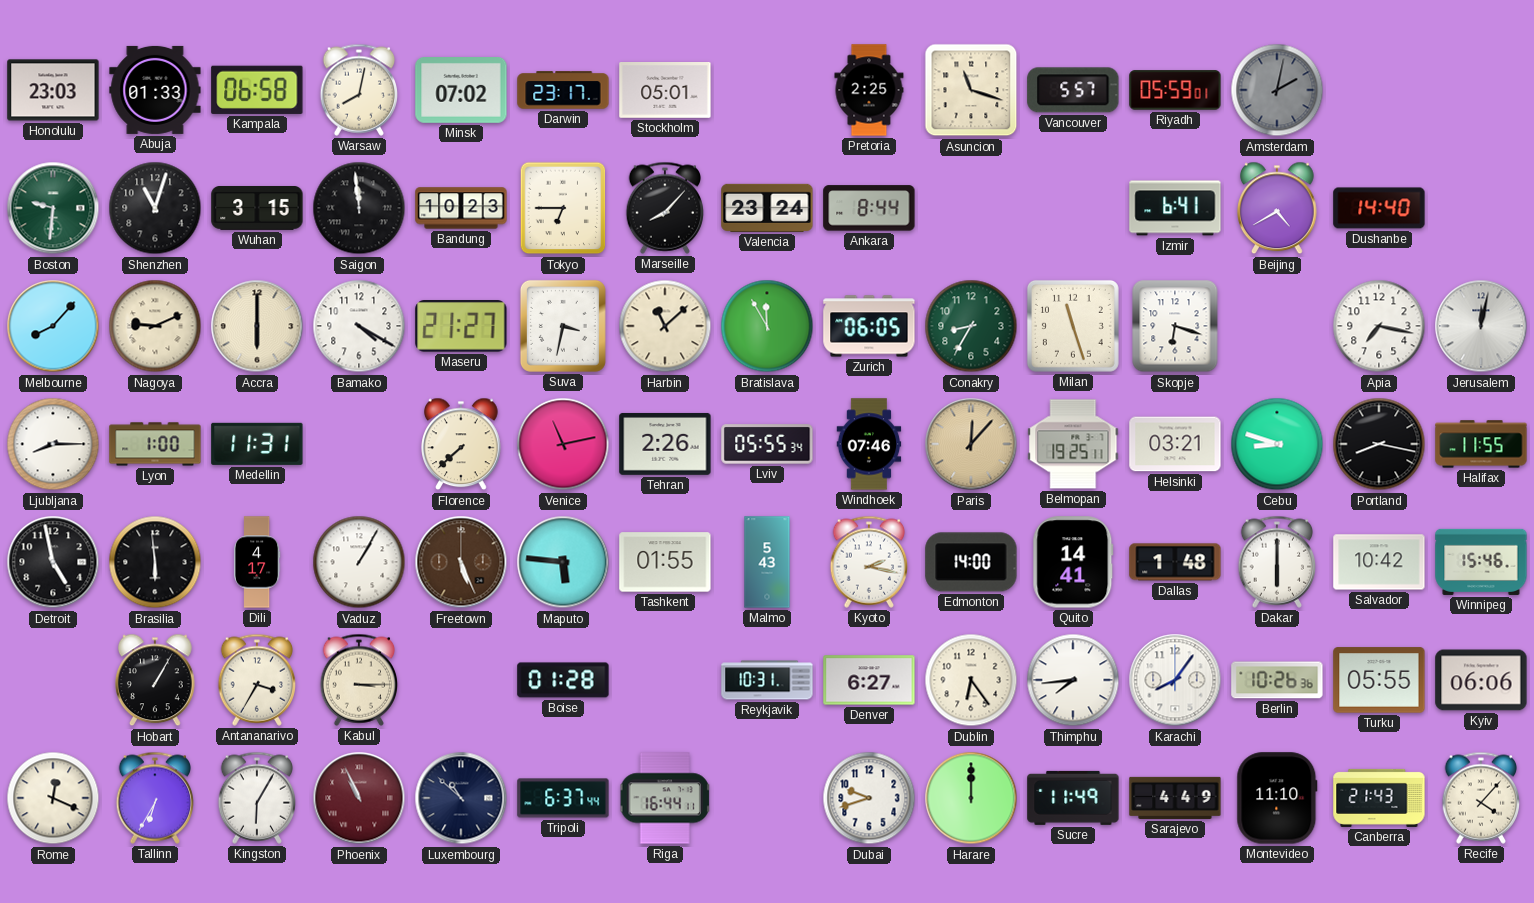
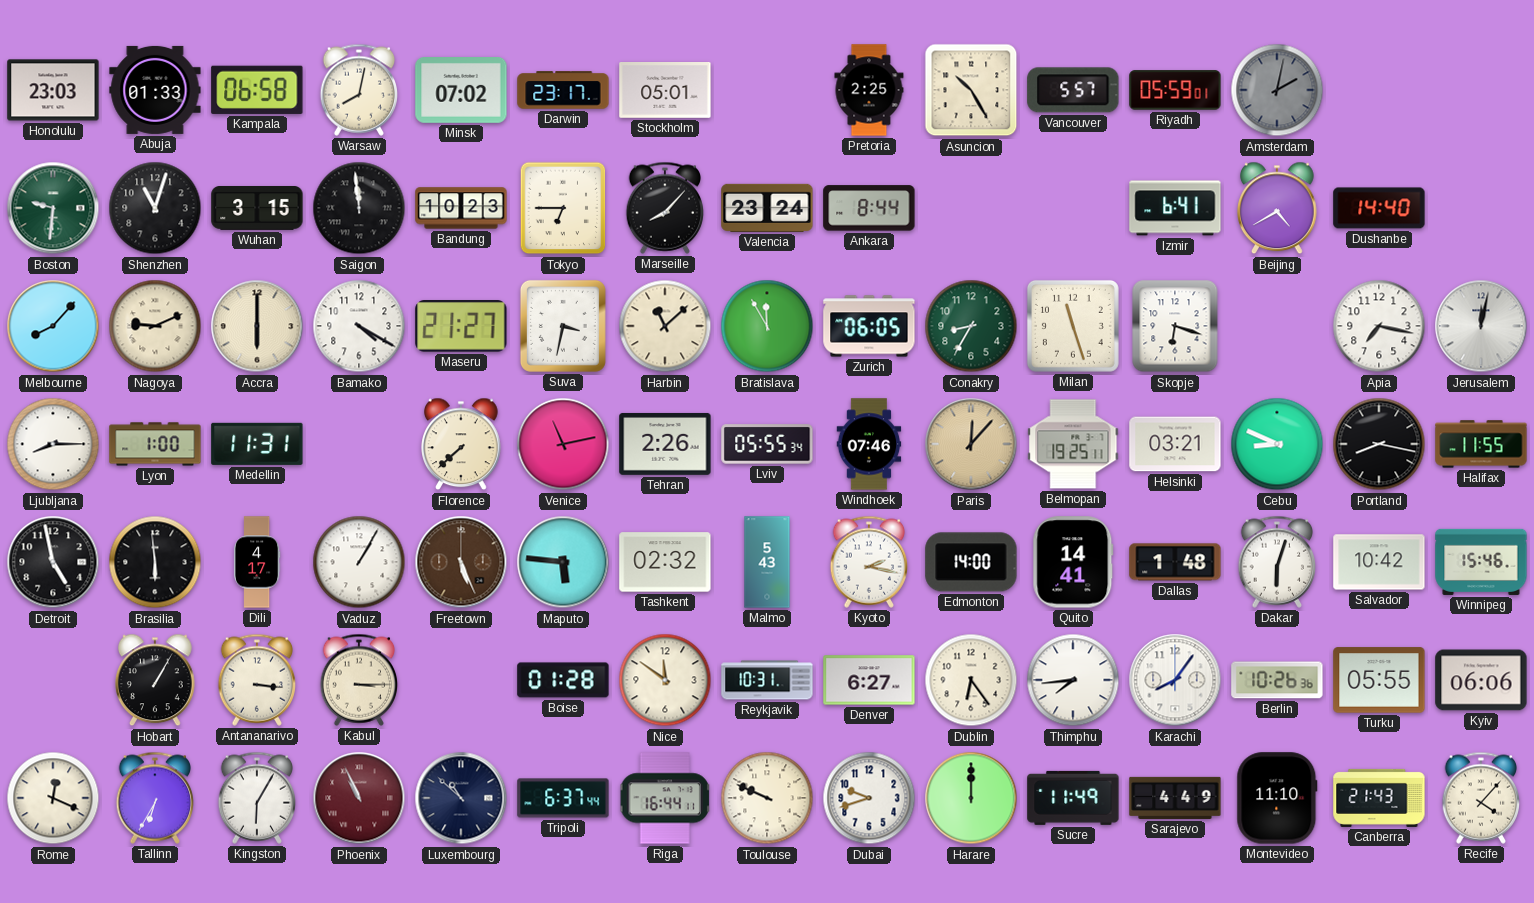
Asuncion: 11:18 -> 10:25
Cebu: 8:48 -> 8:49
Tashkent: 01:55 -> 02:32
Dakar: 6:00 -> 6:03
Antananarivo: 3:35 -> 3:16
Nice: none -> 11:51
Toulouse: none -> 9:49
